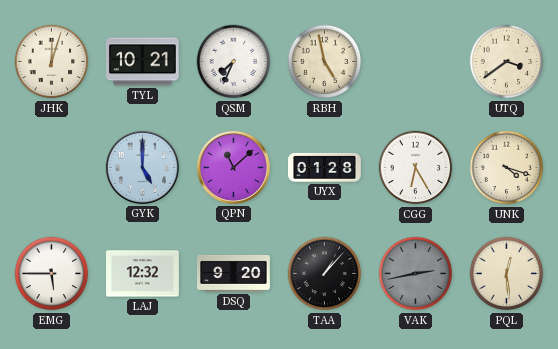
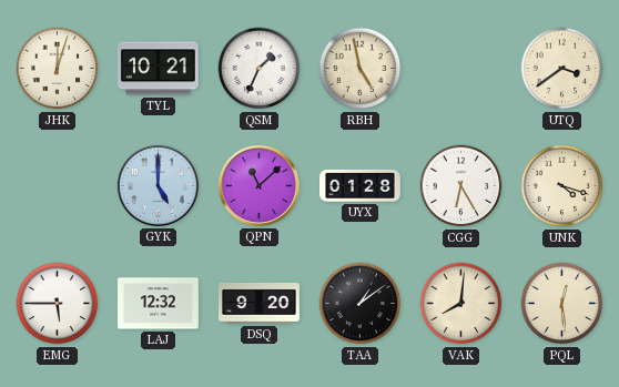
QSM: 7:34 -> 1:34
TAA: 1:07 -> 1:09
VAK: 2:43 -> 8:01
VAK dial: grey -> cream
